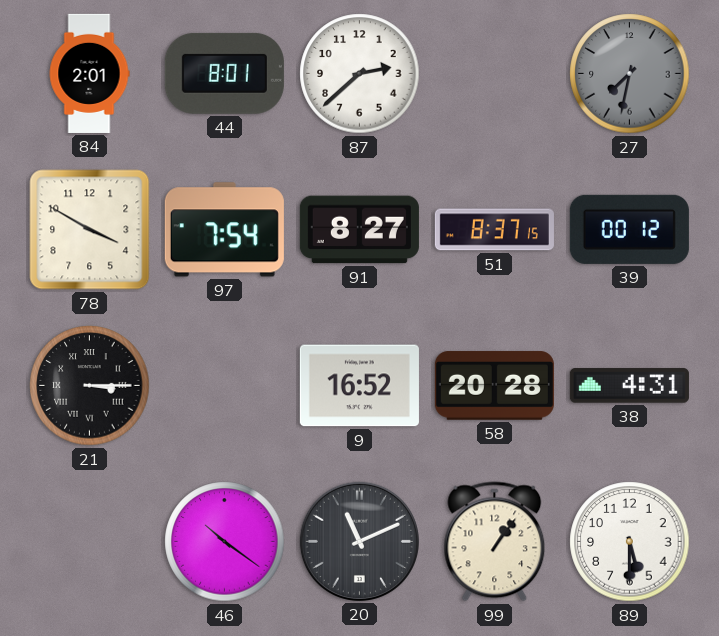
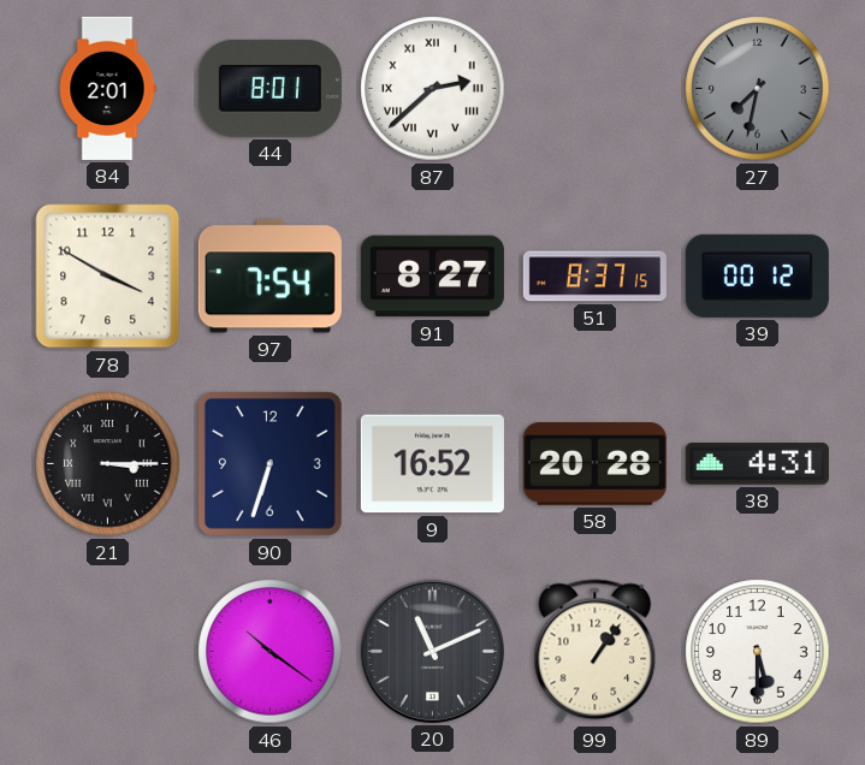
87 numerals: Arabic -> Roman
90: none -> 6:33
